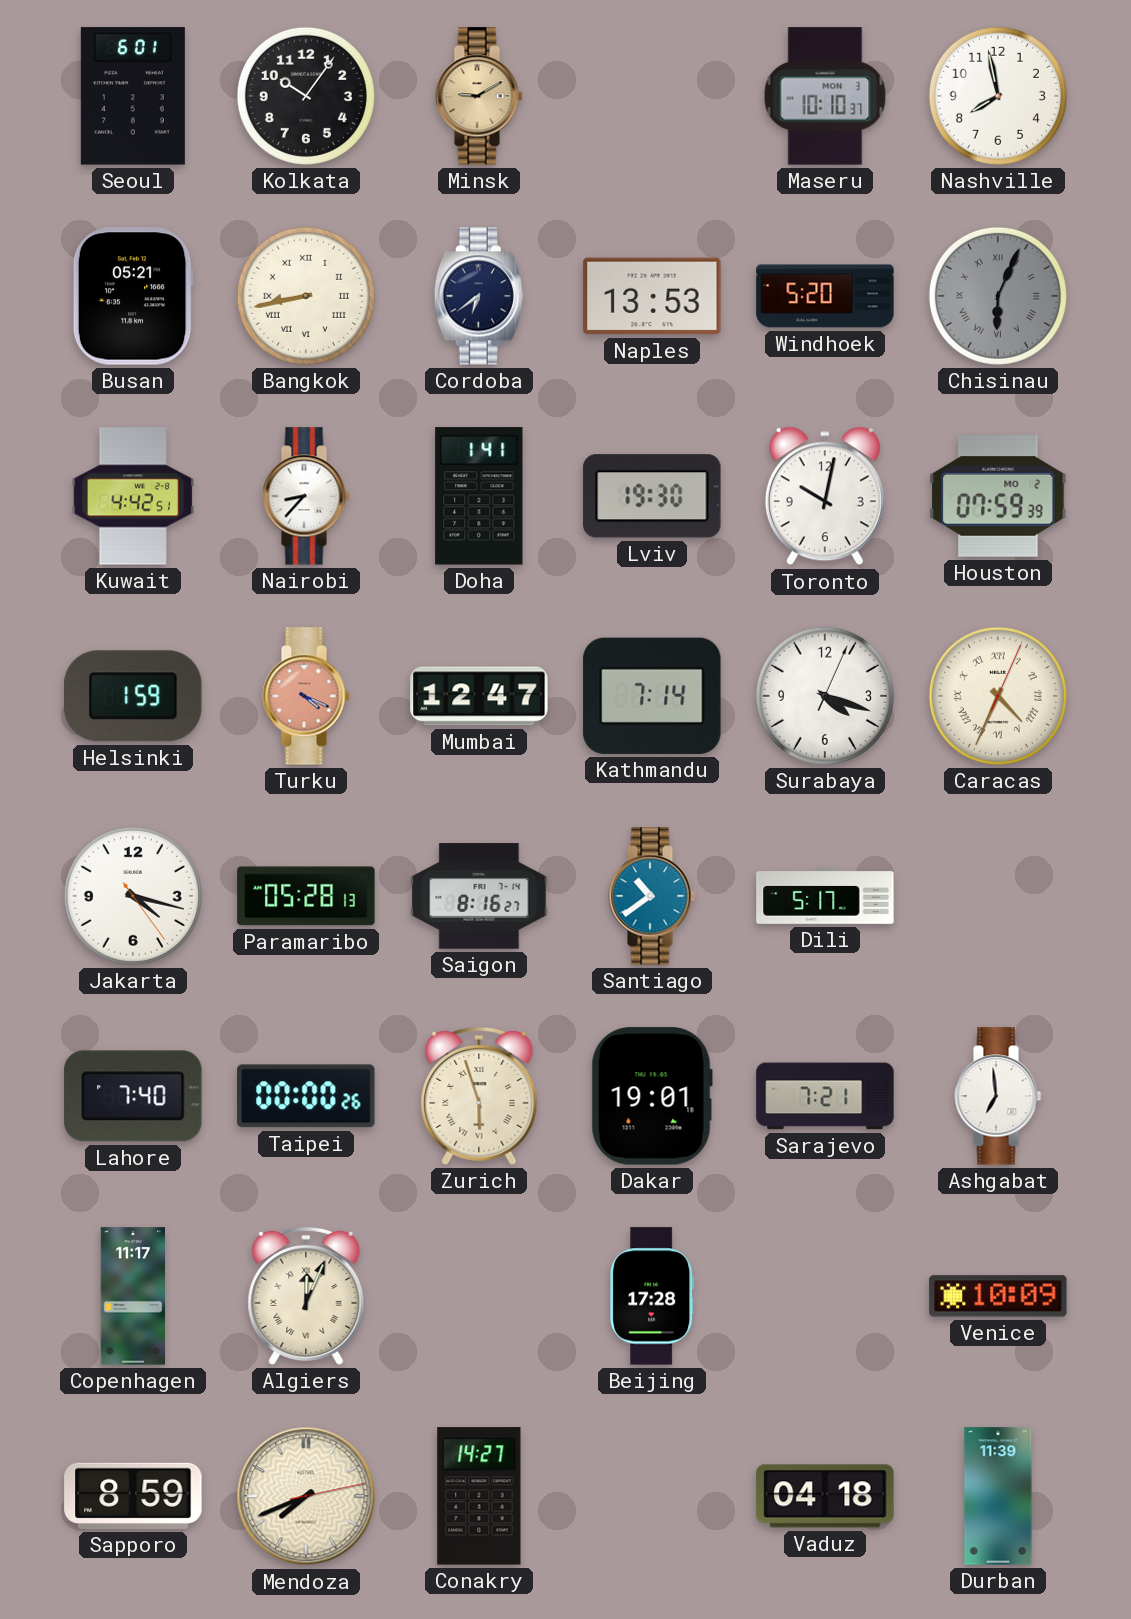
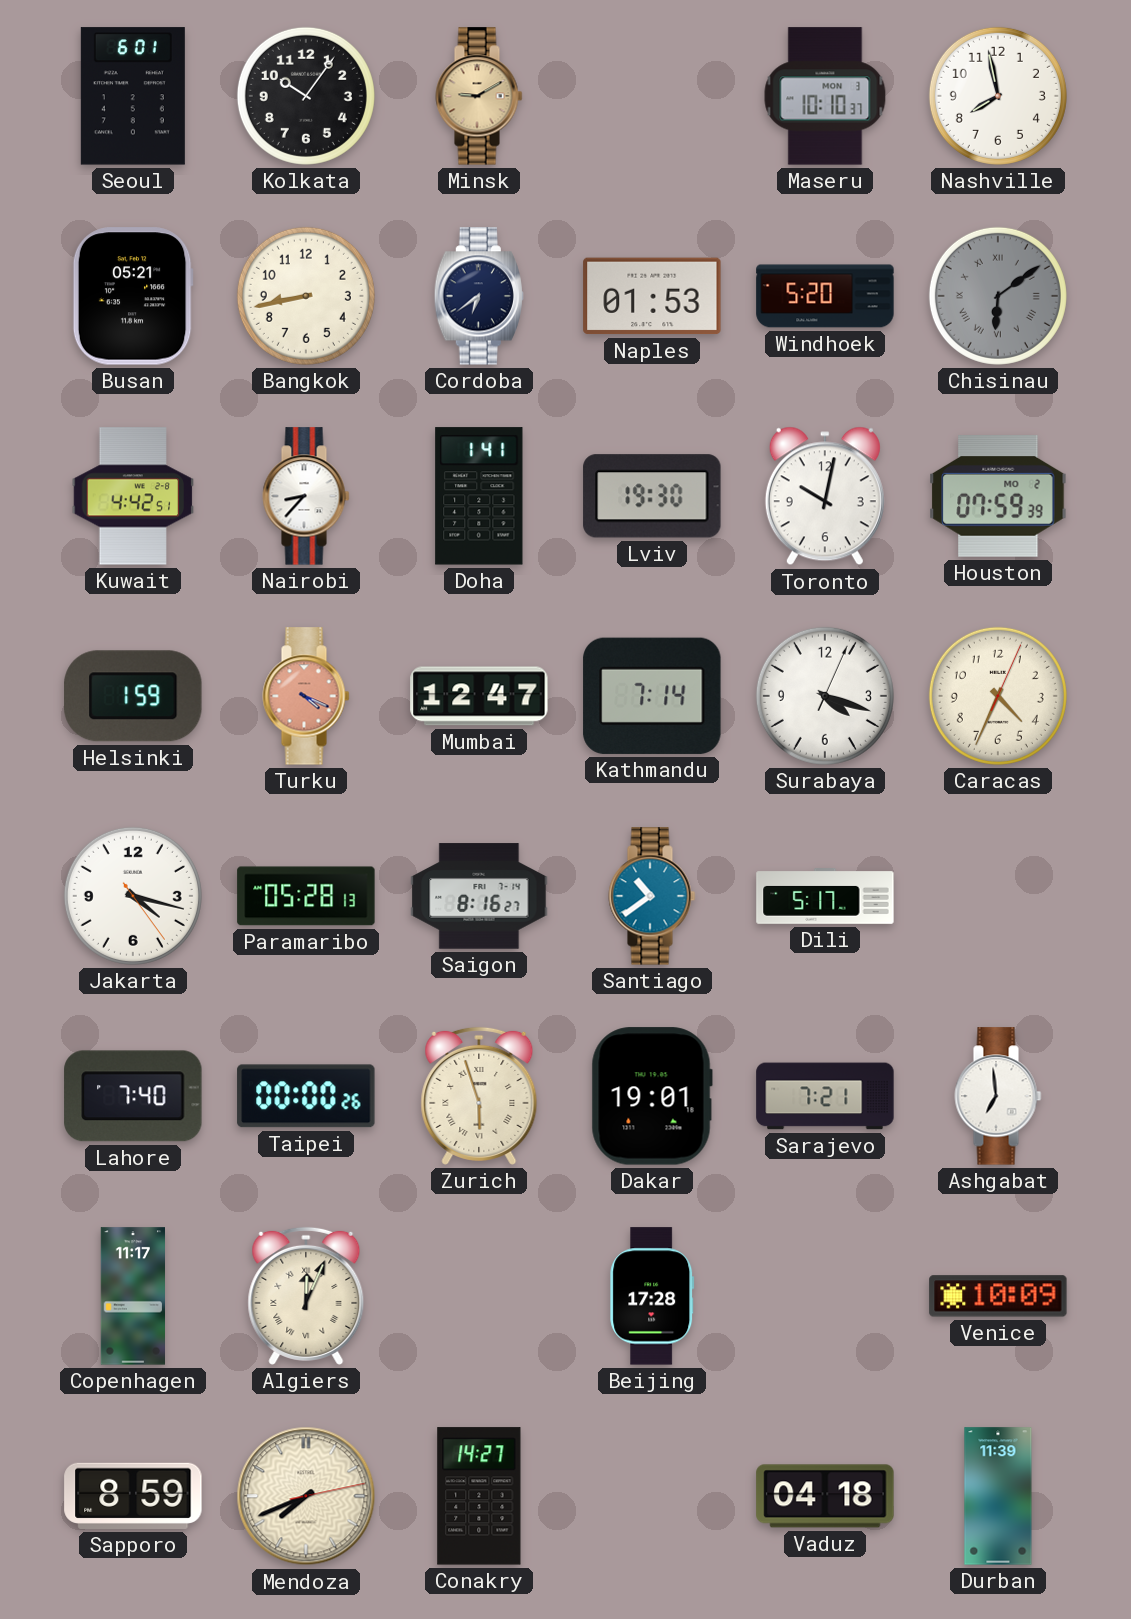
Bangkok numerals: Roman -> Arabic
Naples: 13:53 -> 01:53
Chisinau: 6:04 -> 6:09
Caracas numerals: Roman -> Arabic
